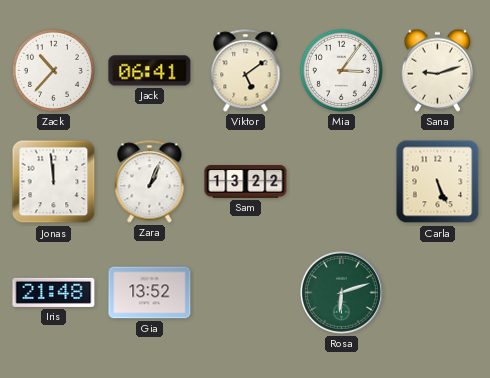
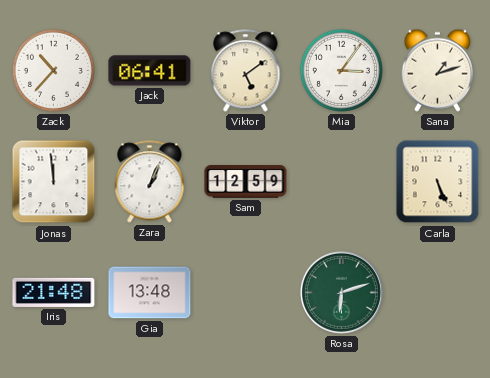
Sana: 9:12 -> 1:12
Sam: 13:22 -> 12:59
Gia: 13:52 -> 13:48
